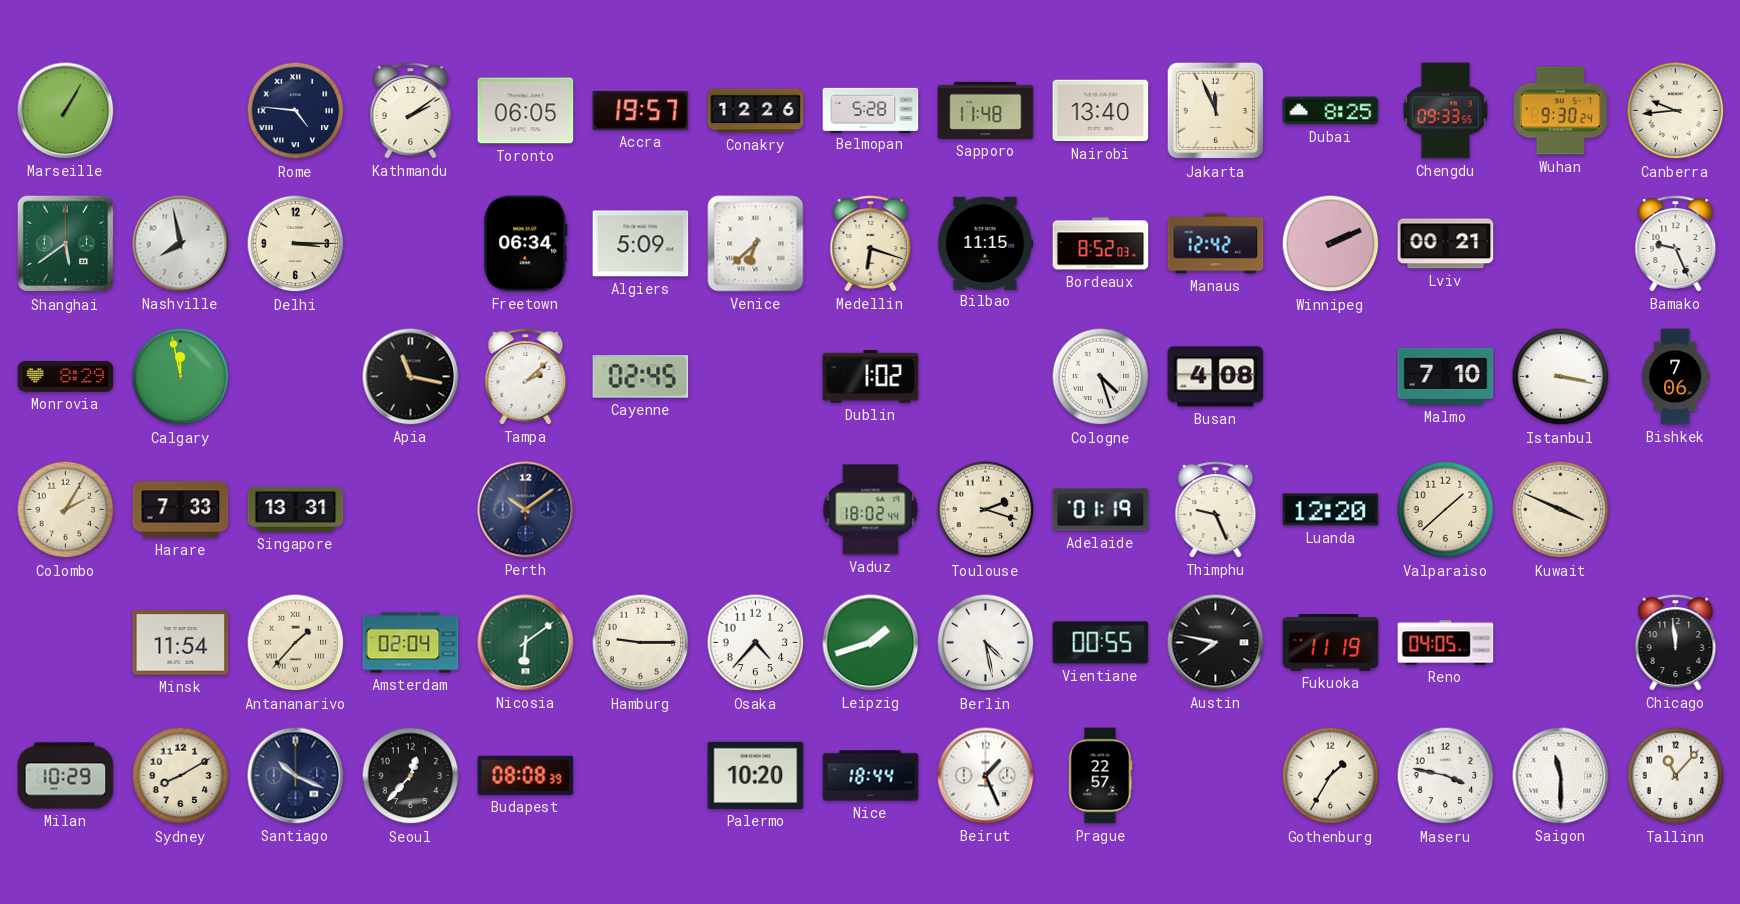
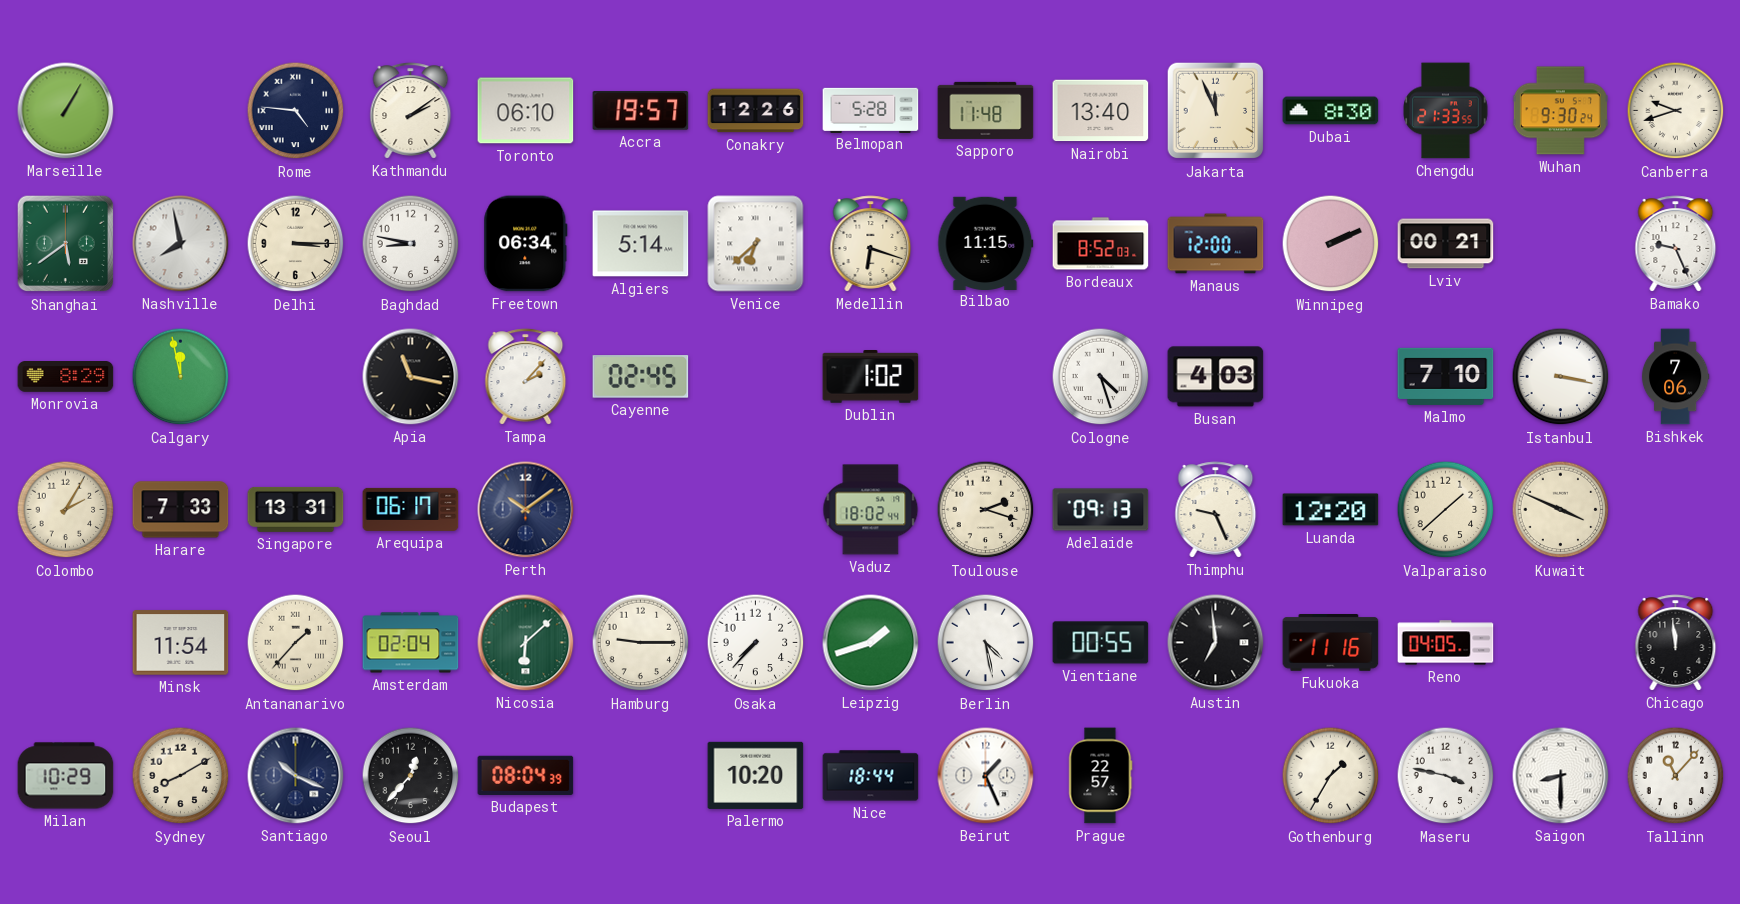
Toronto: 06:05 -> 06:10
Dubai: 8:25 -> 8:30
Chengdu: 09:33 -> 21:33
Canberra: 9:44 -> 9:42
Baghdad: none -> 8:47
Algiers: 5:09 -> 5:14
Manaus: 12:42 -> 12:00
Tampa: 2:08 -> 2:07
Busan: 4:08 -> 4:03
Arequipa: none -> 06:17
Adelaide: 01:19 -> 09:13
Nicosia: 6:09 -> 6:08
Osaka: 4:37 -> 7:37
Austin: 7:47 -> 6:59
Fukuoka: 11:19 -> 11:16
Budapest: 08:08 -> 08:04
Saigon: 11:30 -> 8:30
